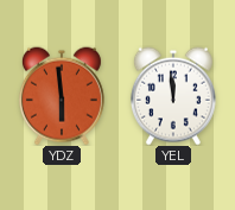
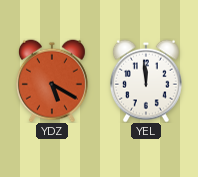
YDZ: 5:59 -> 5:20
